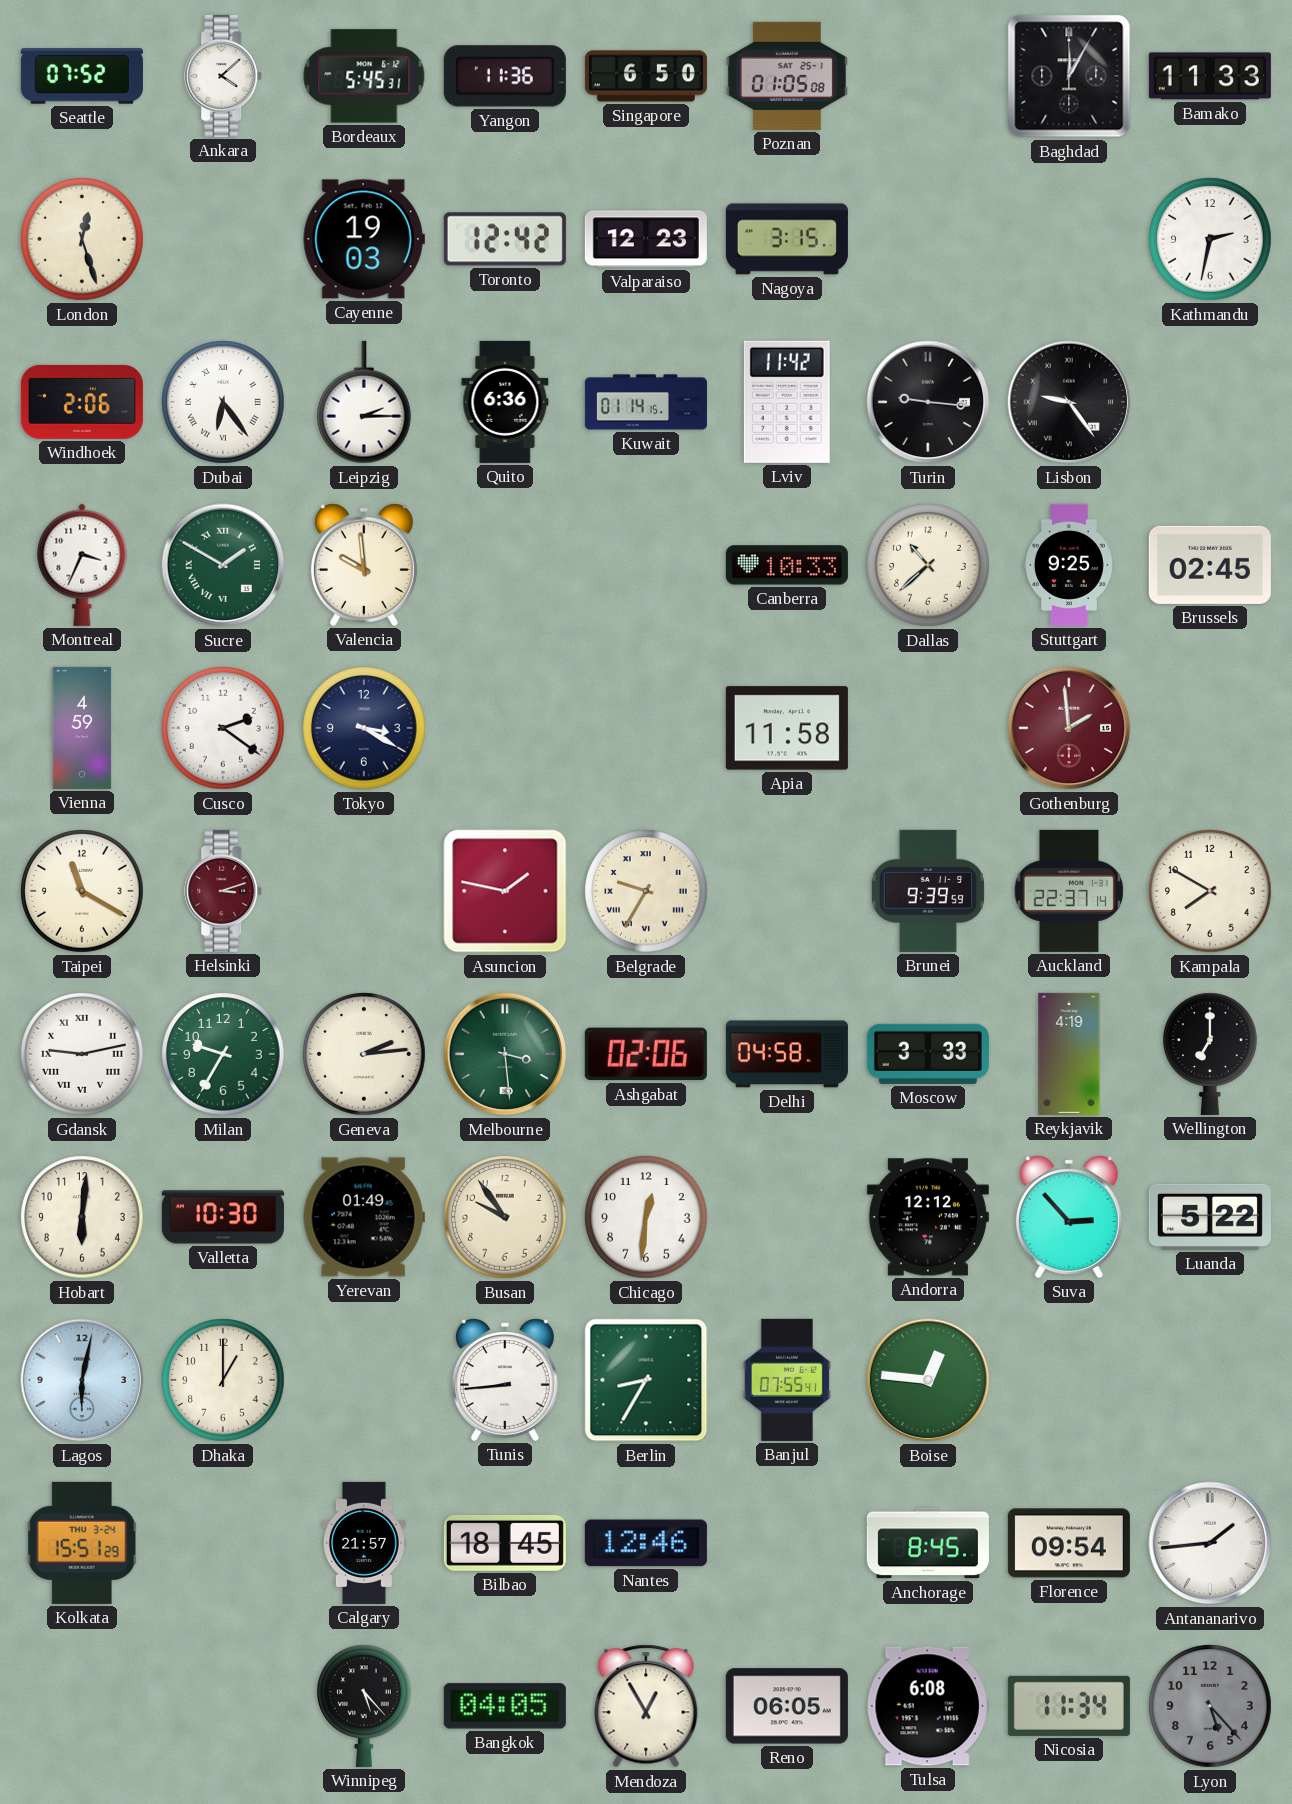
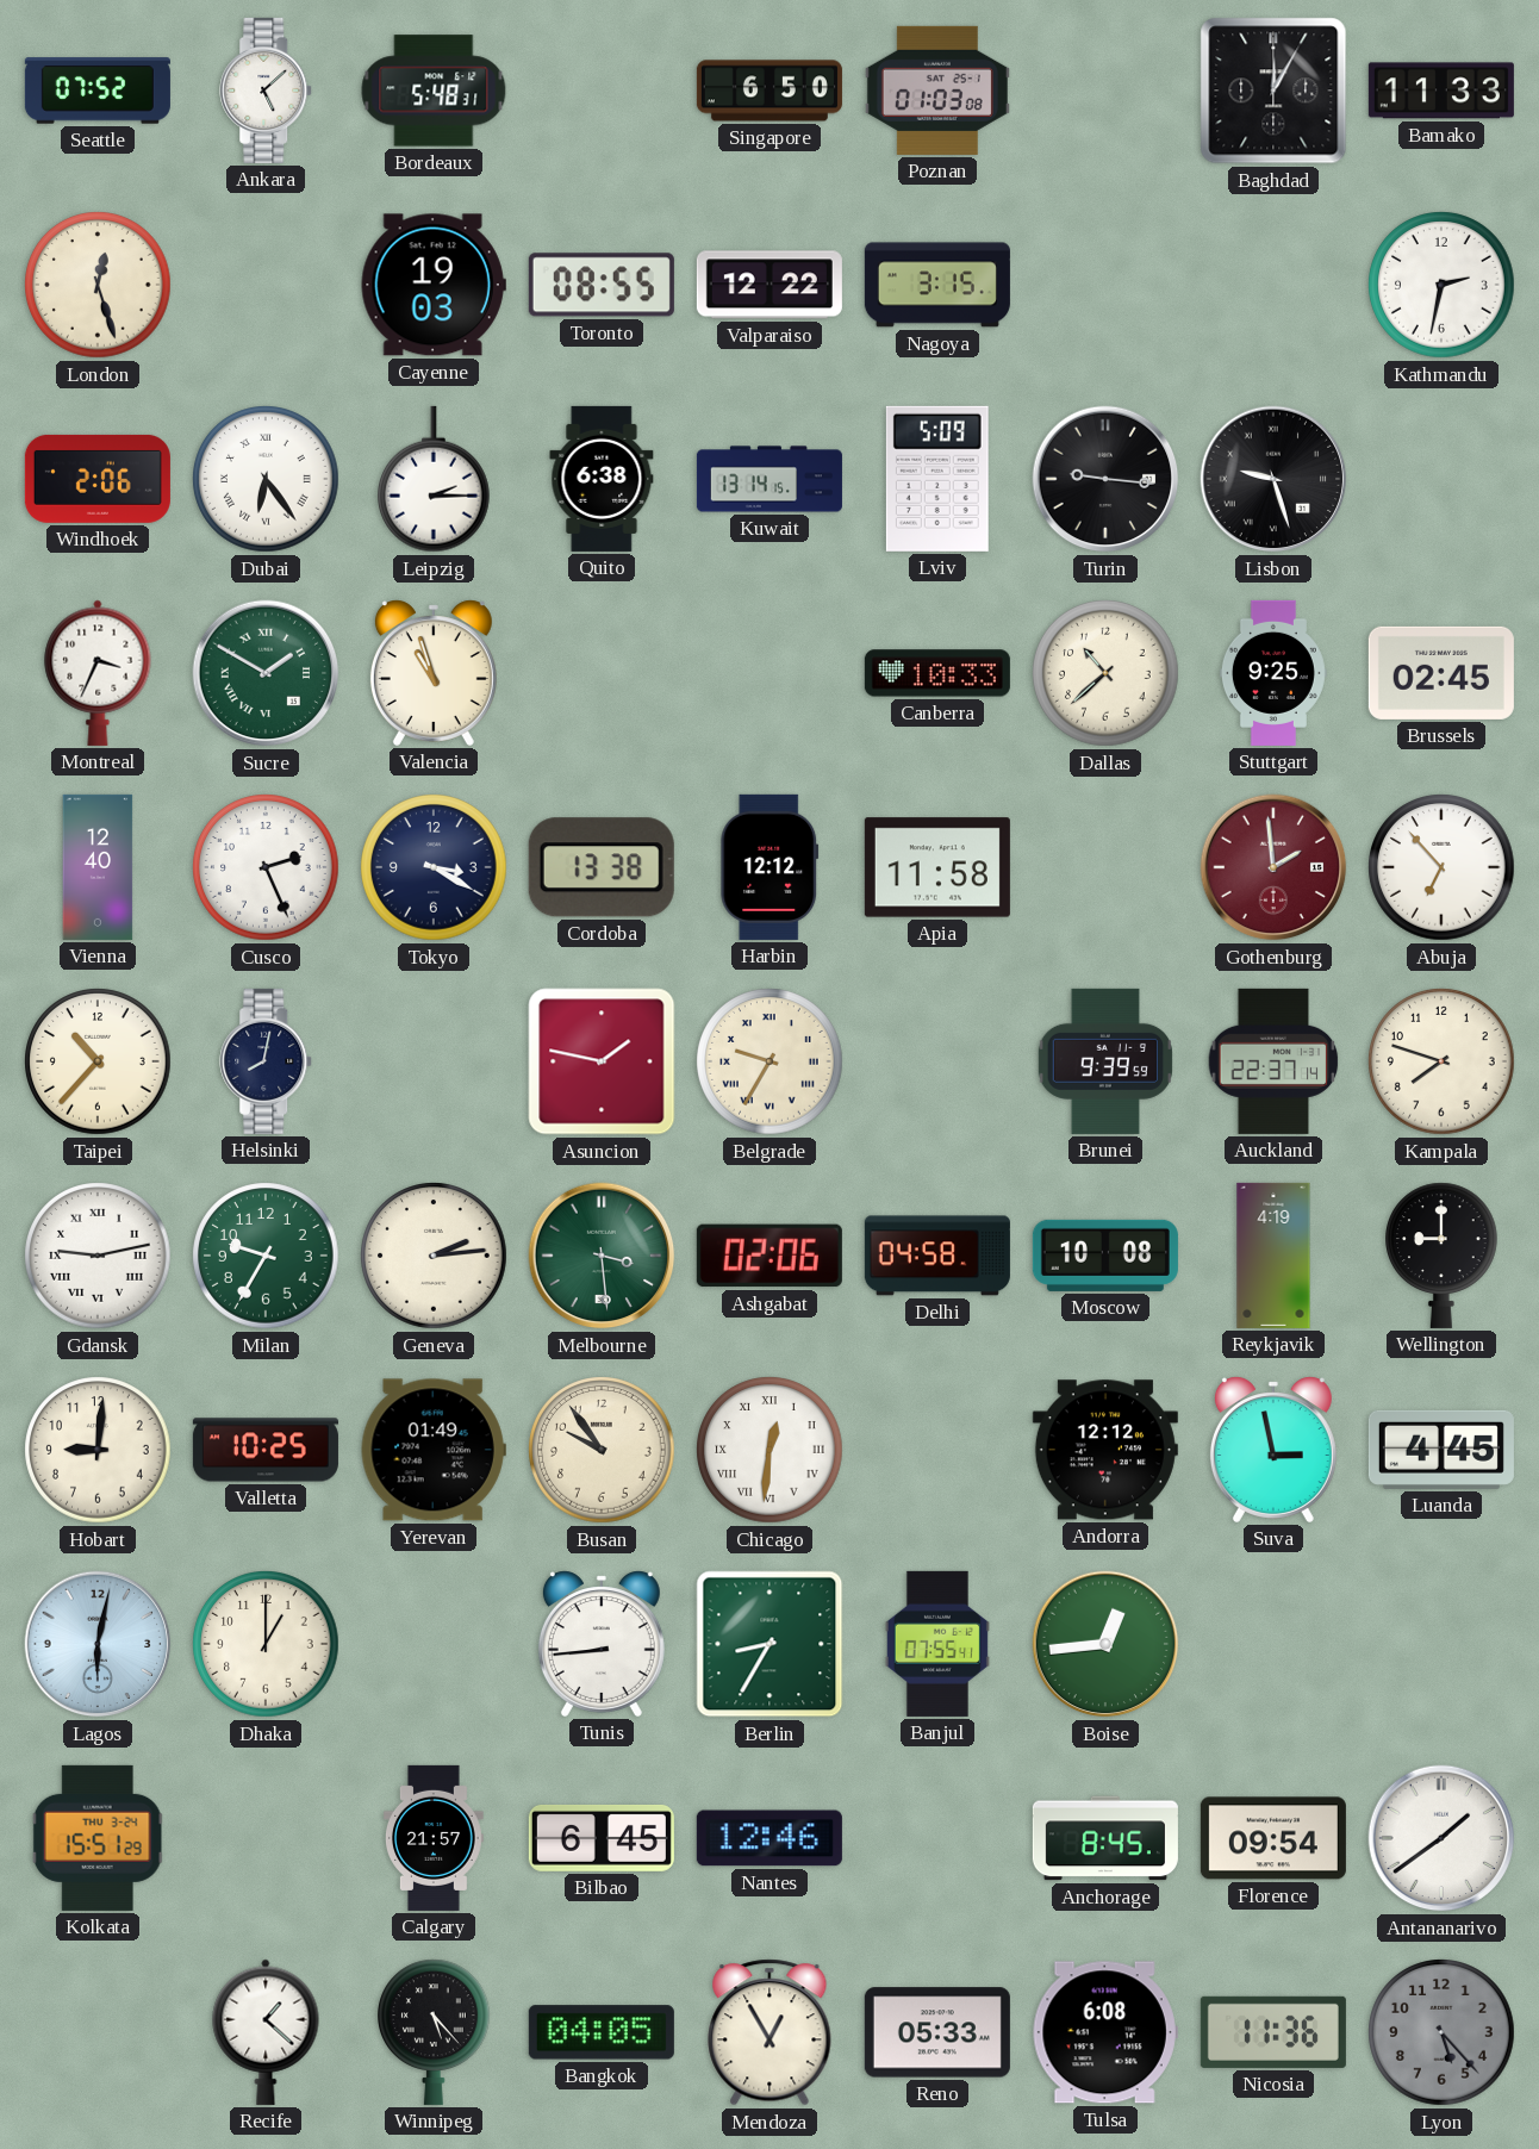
Ankara: 4:08 -> 5:08
Bordeaux: 5:45 -> 5:48
Yangon: 11:36 -> none
Poznan: 01:05 -> 01:03
Toronto: 12:42 -> 08:55
Valparaiso: 12:23 -> 12:22
Quito: 6:36 -> 6:38
Kuwait: 01:14 -> 13:14
Lviv: 11:42 -> 5:09
Lisbon: 9:24 -> 9:27
Valencia: 9:59 -> 10:57
Vienna: 4:59 -> 12:40
Cusco: 2:21 -> 2:26
Cordoba: none -> 13:38
Harbin: none -> 12:12
Abuja: none -> 6:53
Taipei: 11:20 -> 10:37
Helsinki: 3:12 -> 8:02
Helsinki dial: burgundy -> navy
Kampala: 7:50 -> 7:48
Moscow: 3:33 -> 10:08
Wellington: 7:00 -> 9:00
Hobart: 6:01 -> 9:01
Valletta: 10:30 -> 10:25
Chicago numerals: Arabic -> Roman
Suva: 2:53 -> 2:58
Luanda: 5:22 -> 4:45
Boise: 12:46 -> 12:44
Bilbao: 18:45 -> 6:45
Antananarivo: 1:44 -> 1:39
Recife: none -> 1:22
Reno: 06:05 -> 05:33
Nicosia: 11:34 -> 11:36
